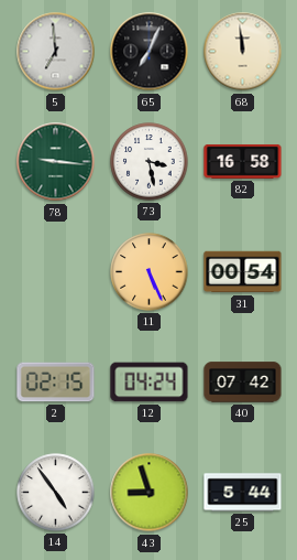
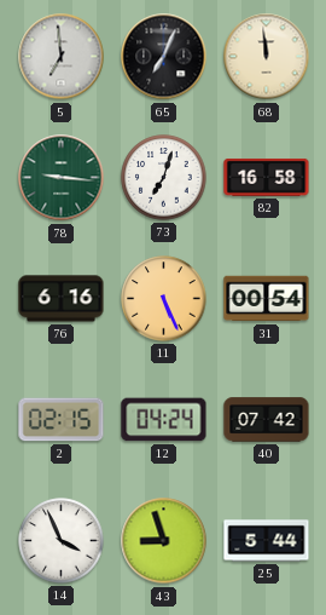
73: 3:28 -> 7:03
76: none -> 6:16
14: 4:54 -> 3:56
